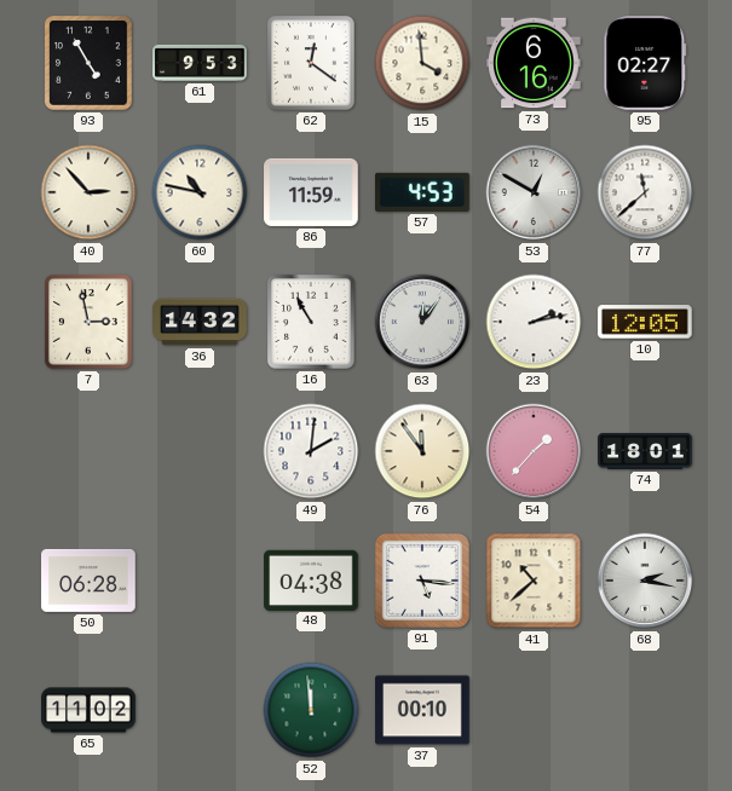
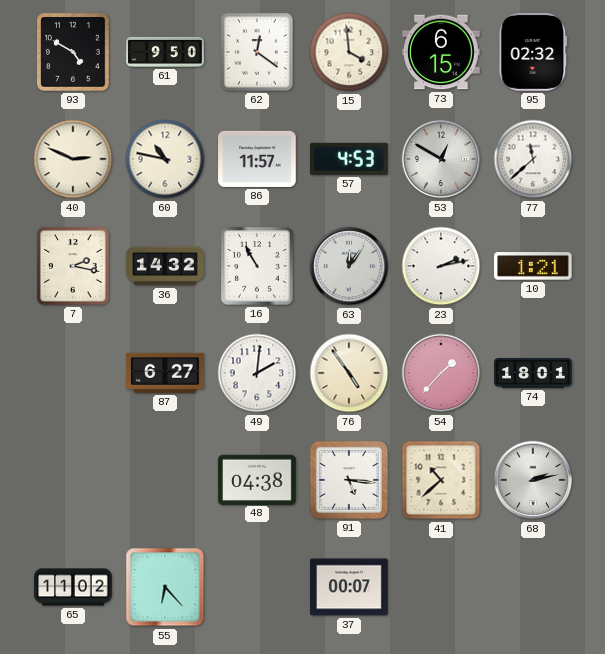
93: 4:55 -> 4:50
61: 9:53 -> 9:50
73: 6:16 -> 6:15
95: 02:27 -> 02:32
40: 2:53 -> 2:49
86: 11:59 -> 11:57
7: 2:58 -> 2:17
10: 12:05 -> 1:21
87: none -> 6:27
76: 11:54 -> 4:54
50: 06:28 -> none
68: 2:17 -> 2:13
55: none -> 6:23
52: 11:59 -> none
37: 00:10 -> 00:07
